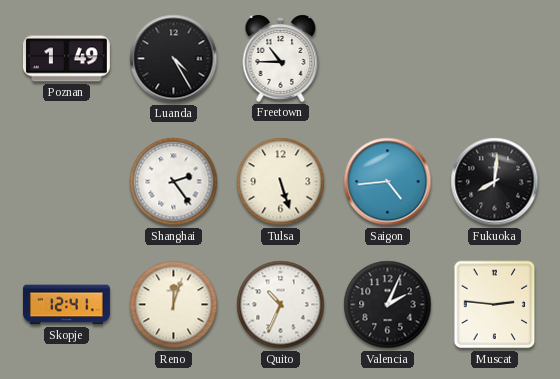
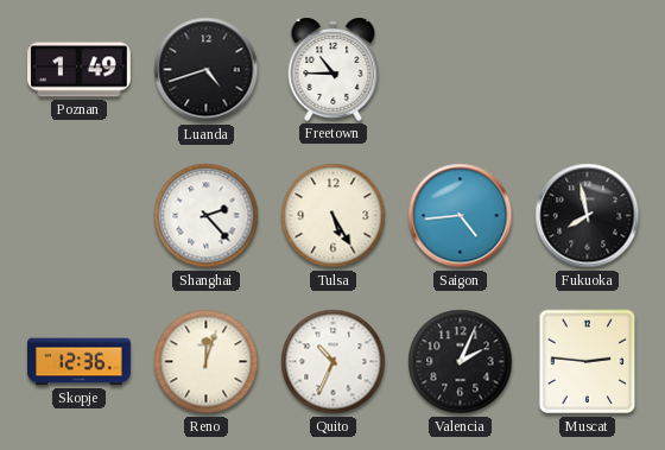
Luanda: 4:25 -> 4:42
Shanghai: 2:24 -> 2:23
Tulsa: 5:27 -> 5:25
Fukuoka: 8:01 -> 7:58
Skopje: 12:41 -> 12:36
